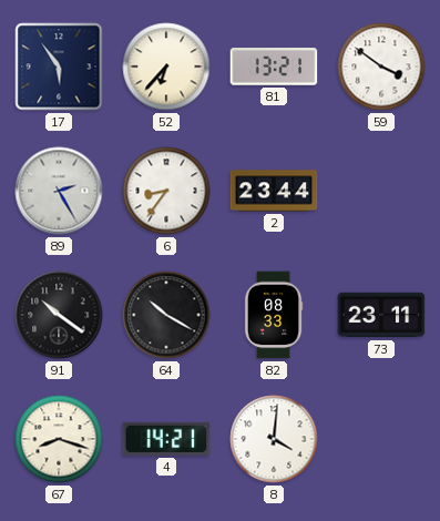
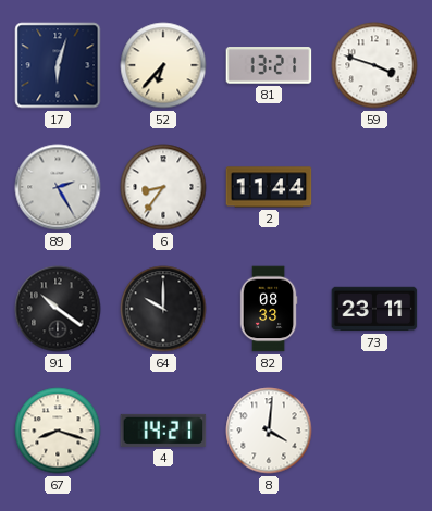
17: 5:54 -> 6:03
59: 3:51 -> 3:48
2: 23:44 -> 11:44
64: 10:20 -> 10:00
